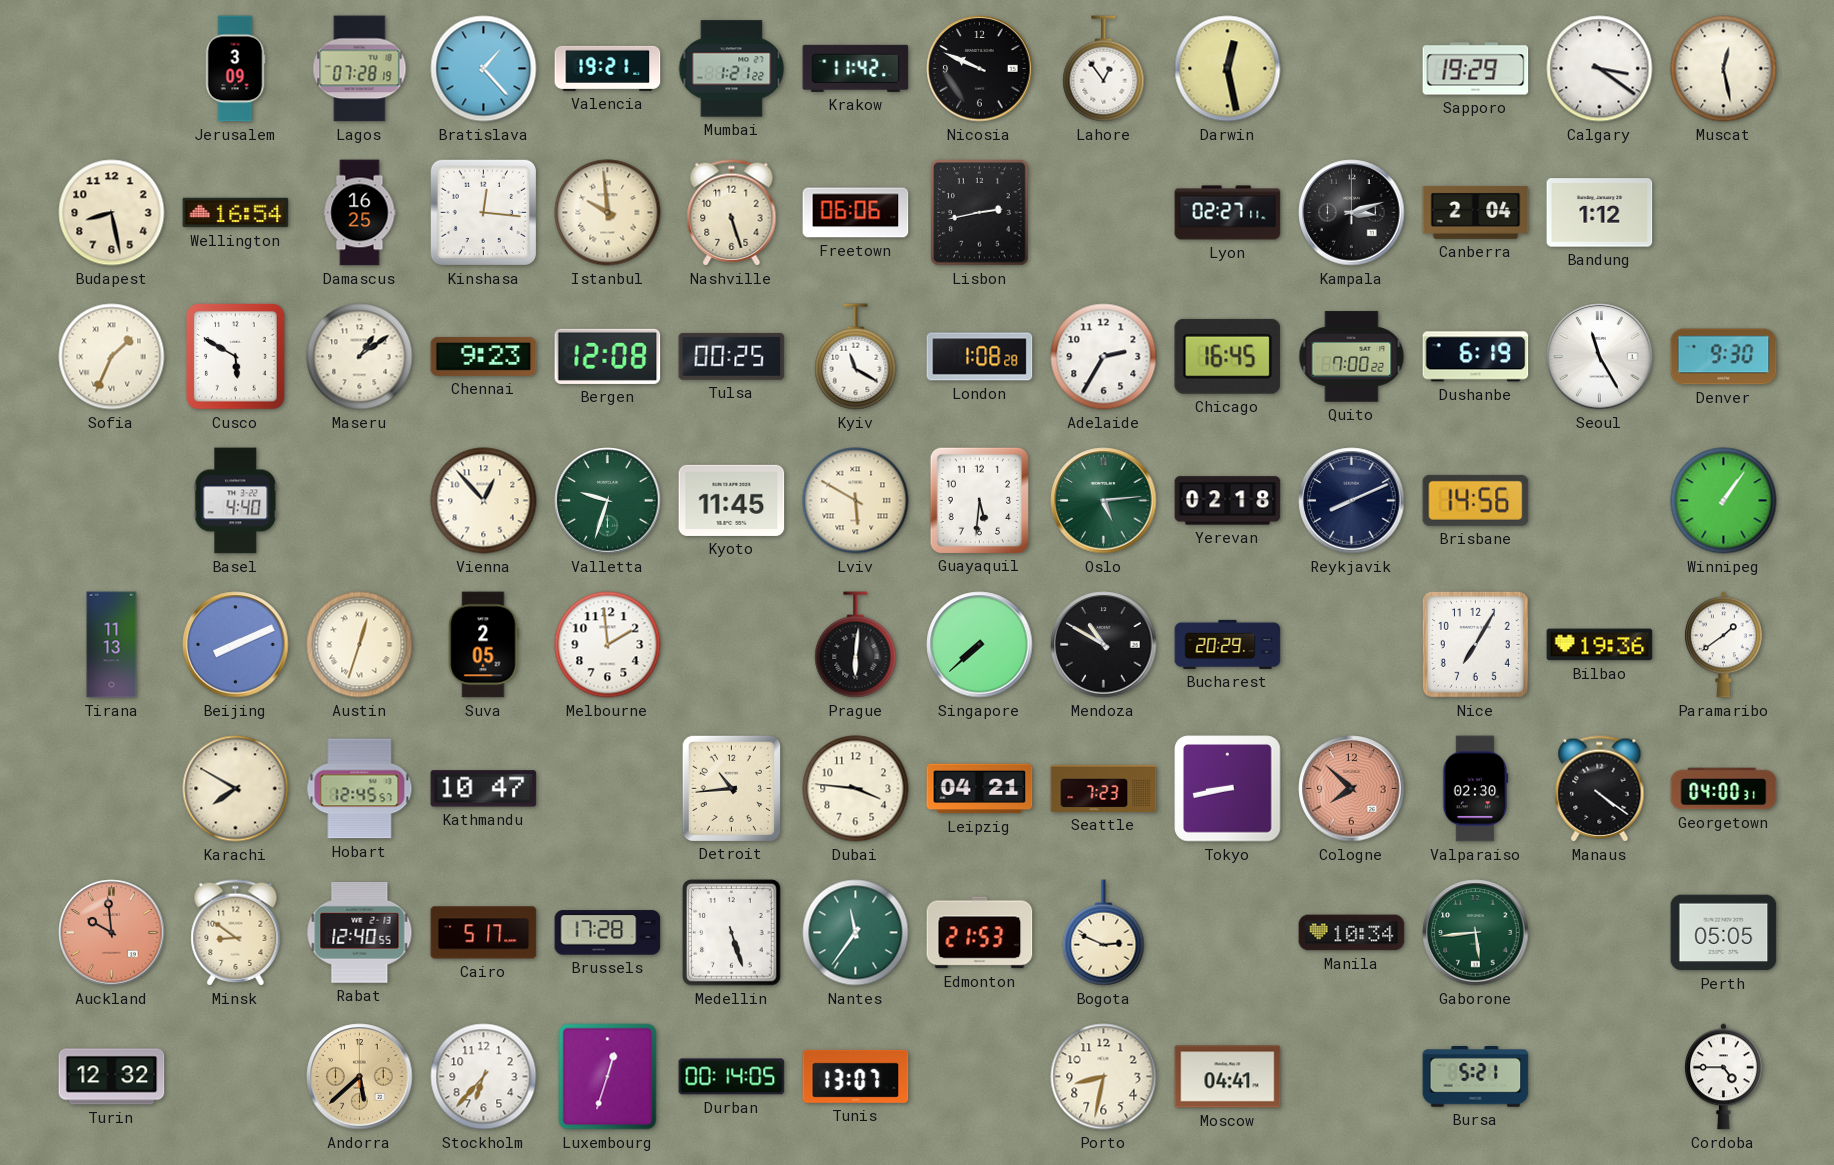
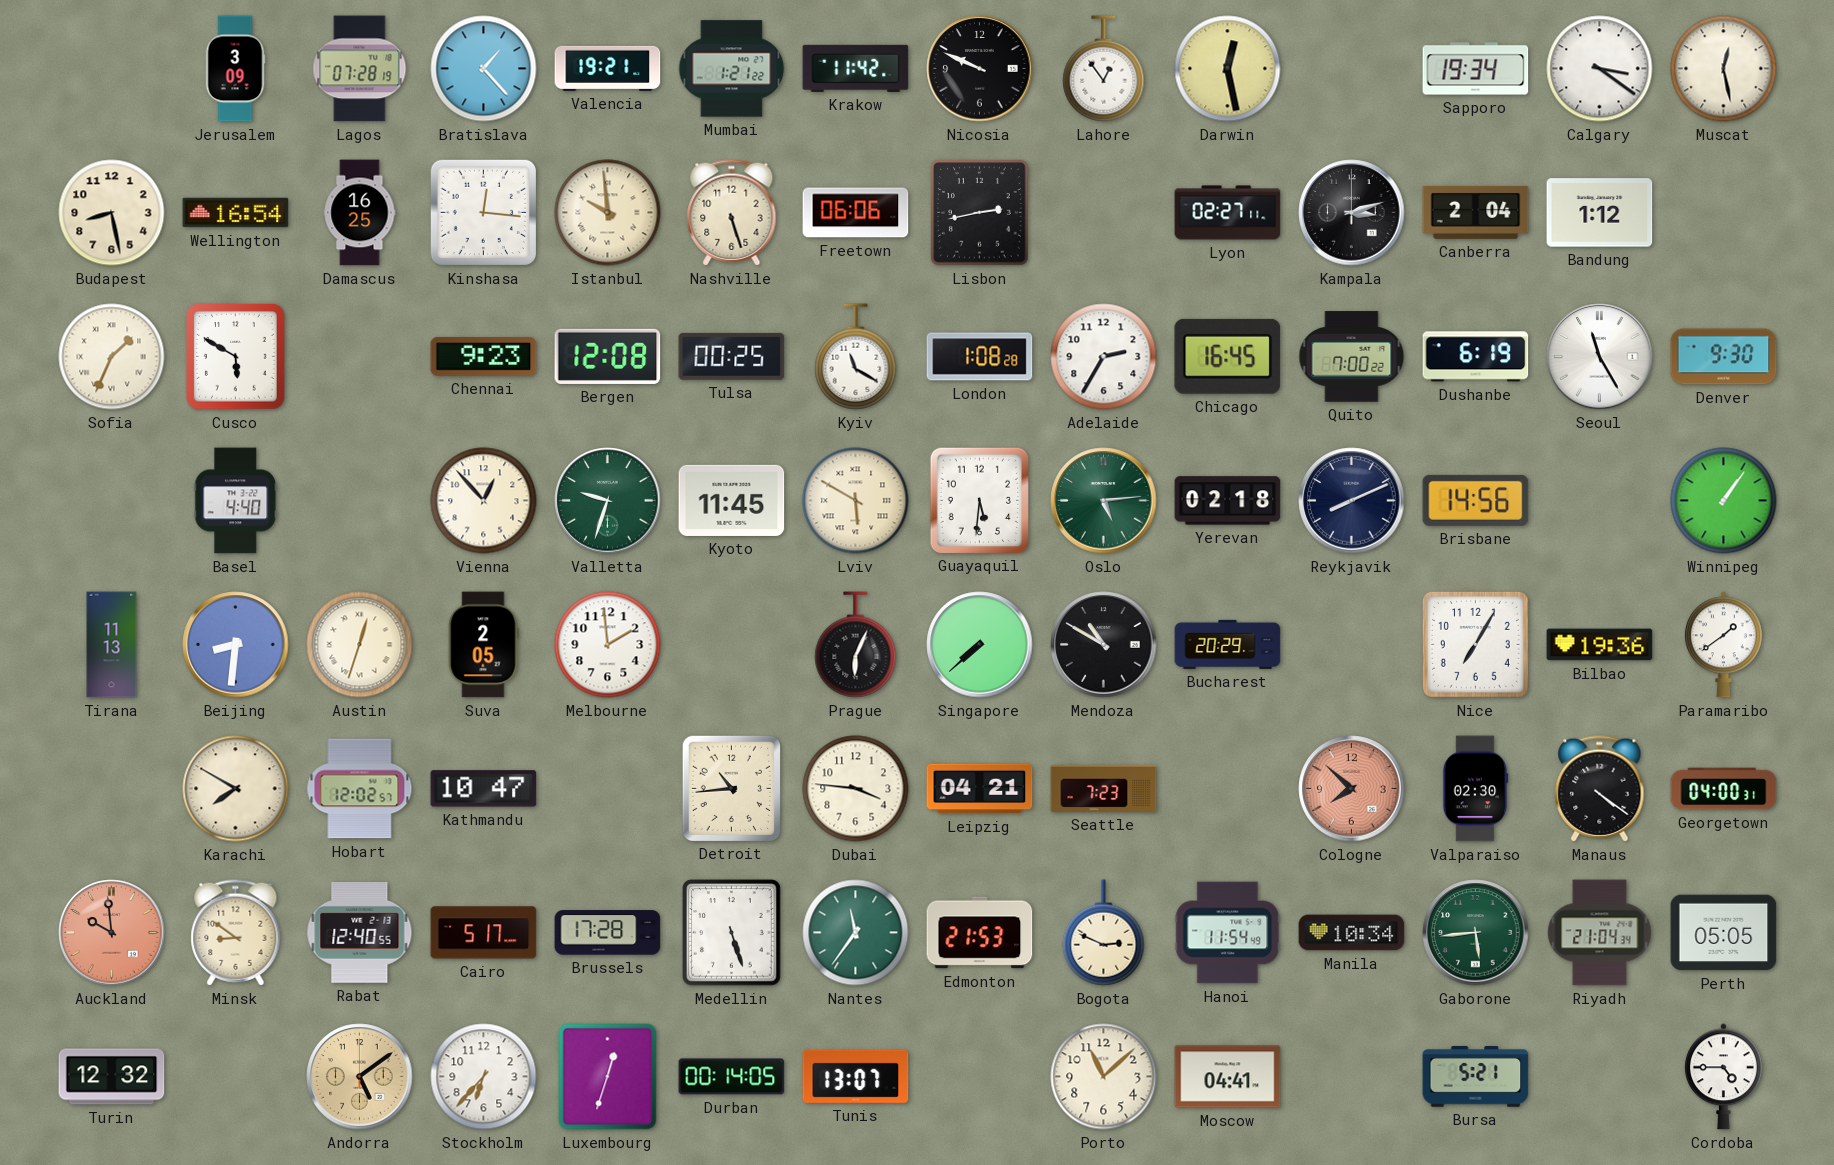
Sapporo: 19:29 -> 19:34
Maseru: 1:09 -> none
Beijing: 8:11 -> 8:31
Prague: 6:01 -> 6:04
Hobart: 12:45 -> 12:02
Tokyo: 8:43 -> none
Hanoi: none -> 11:54
Riyadh: none -> 21:04
Andorra: 5:38 -> 5:09
Porto: 8:32 -> 11:08
